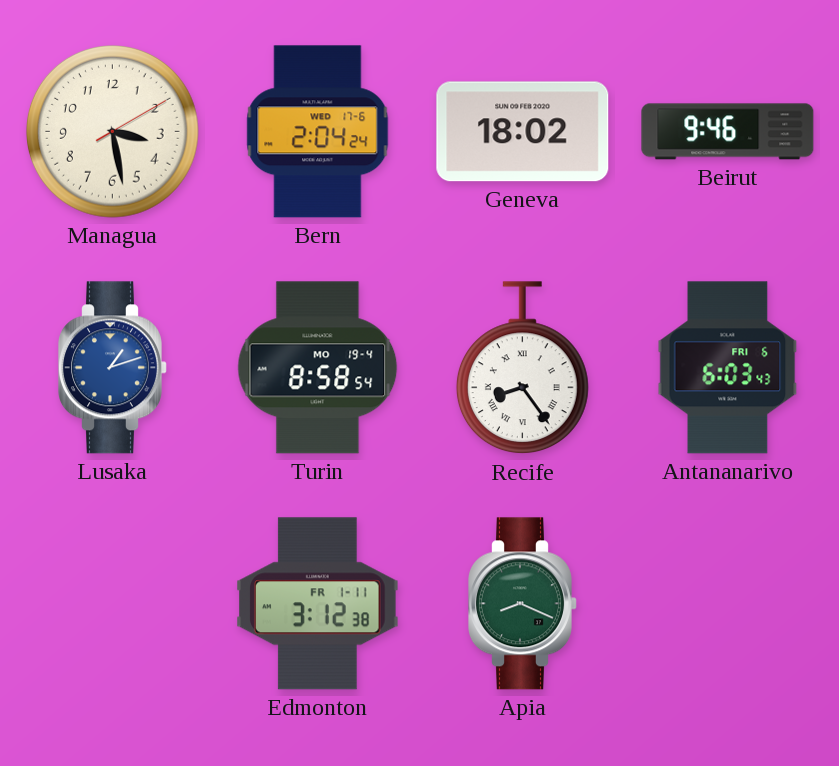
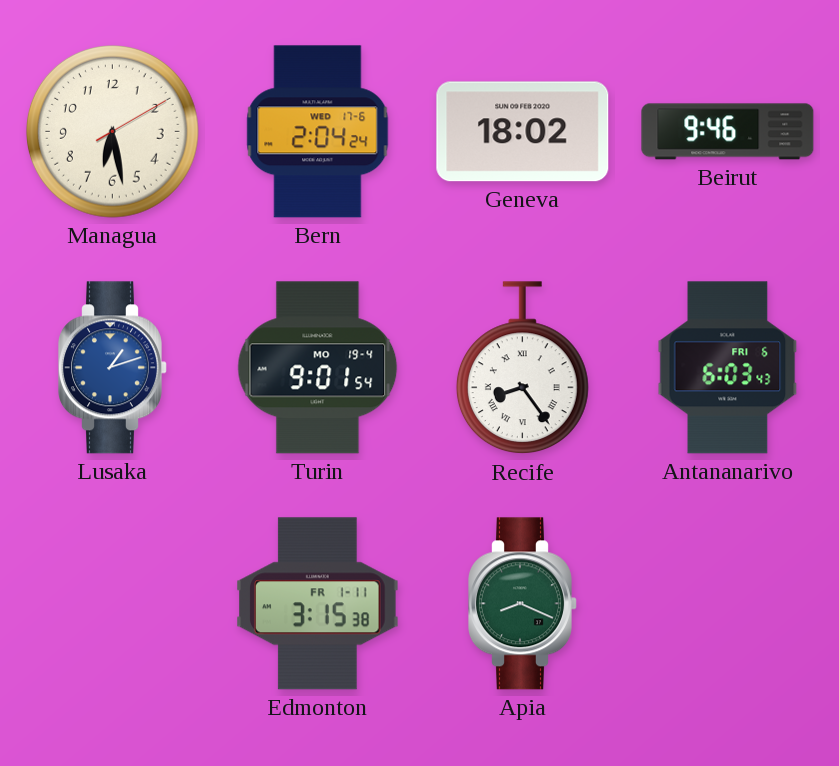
Managua: 3:28 -> 6:28
Turin: 8:58 -> 9:01
Edmonton: 3:12 -> 3:15
